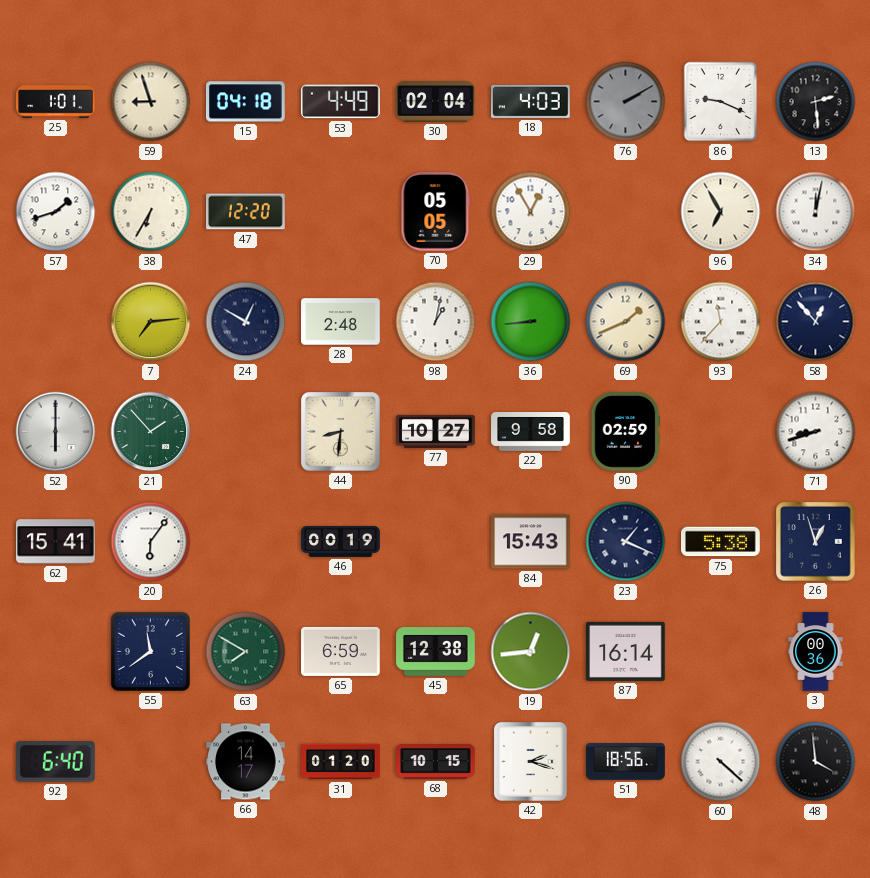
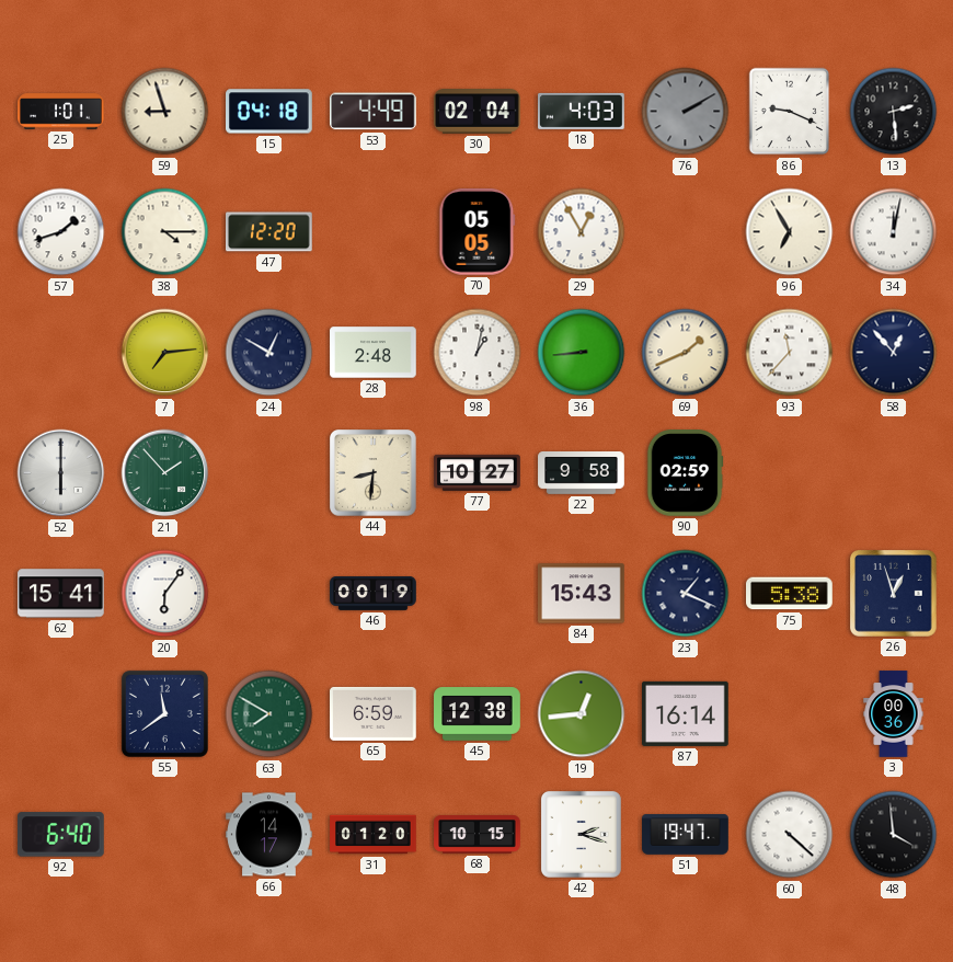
38: 6:35 -> 4:15
71: 8:42 -> none
51: 18:56 -> 19:47
